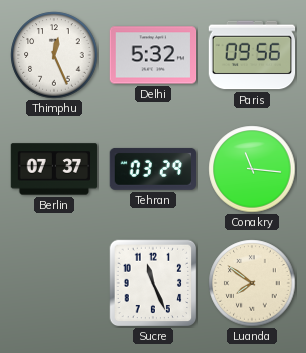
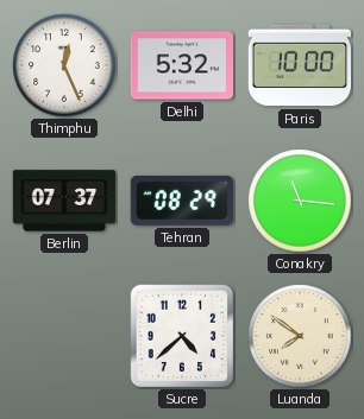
Paris: 09:56 -> 10:00
Tehran: 03:29 -> 08:29
Sucre: 11:26 -> 4:38
